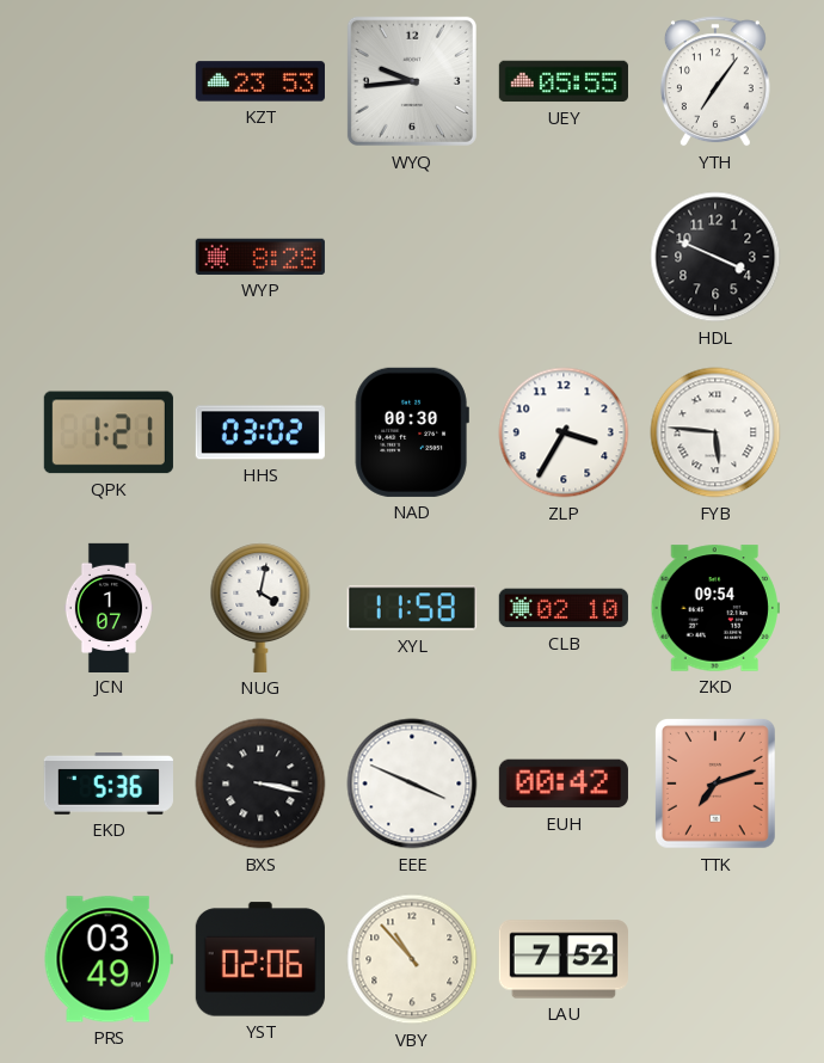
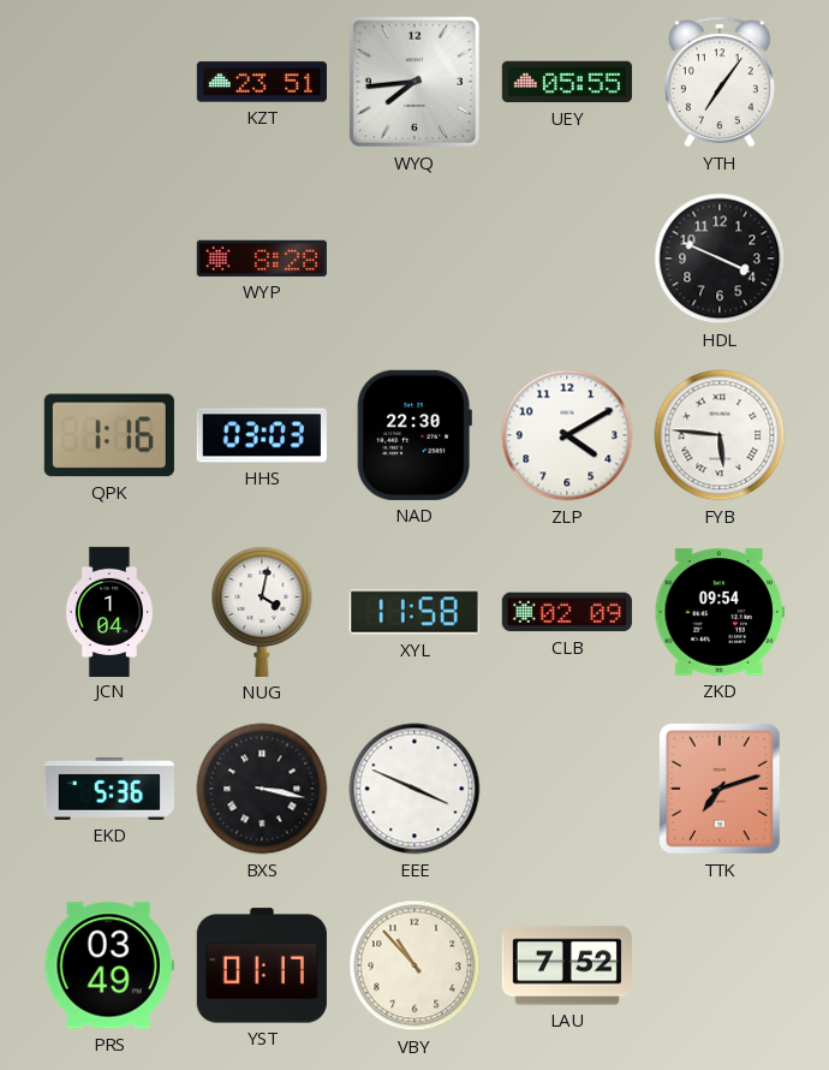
KZT: 23:53 -> 23:51
WYQ: 9:44 -> 7:44
QPK: 1:21 -> 1:16
HHS: 03:02 -> 03:03
NAD: 00:30 -> 22:30
ZLP: 3:35 -> 4:10
JCN: 1:07 -> 1:04
CLB: 02:10 -> 02:09
EUH: 00:42 -> none
YST: 02:06 -> 01:17
